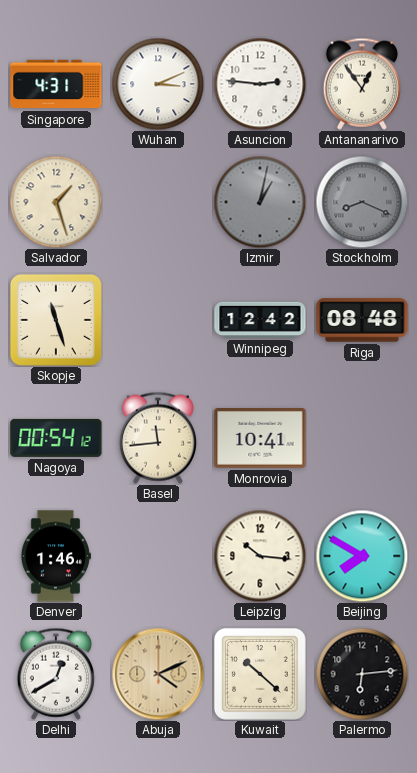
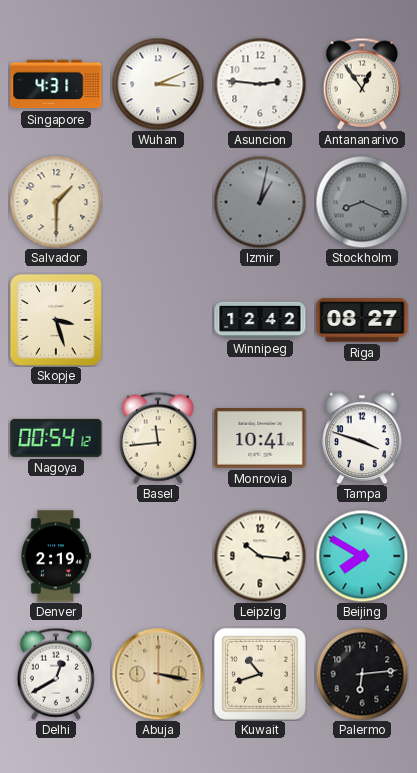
Salvador: 1:27 -> 1:30
Skopje: 11:27 -> 3:27
Riga: 08:48 -> 08:27
Tampa: none -> 3:48
Denver: 1:46 -> 2:19
Abuja: 4:11 -> 3:17
Kuwait: 10:22 -> 10:42
